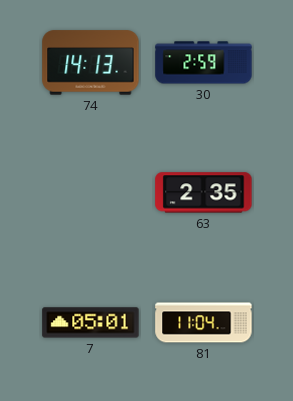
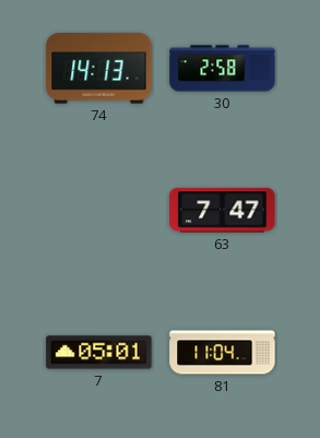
30: 2:59 -> 2:58
63: 2:35 -> 7:47
